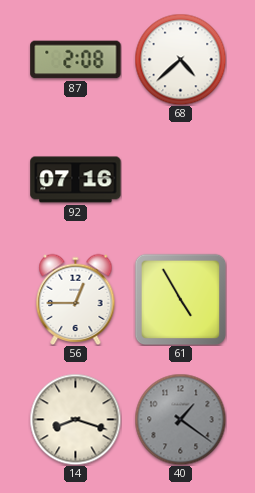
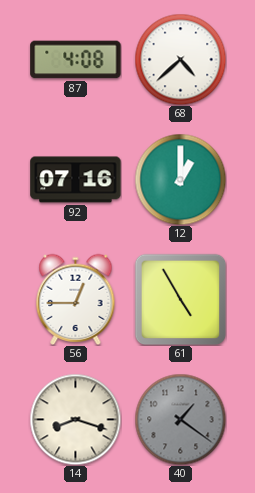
87: 2:08 -> 4:08
12: none -> 1:00
